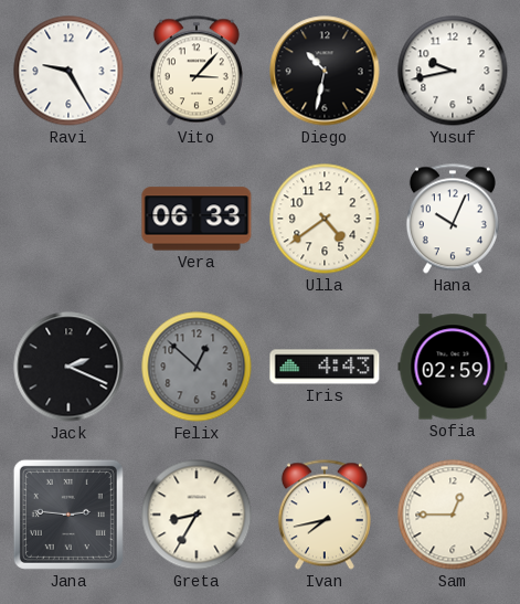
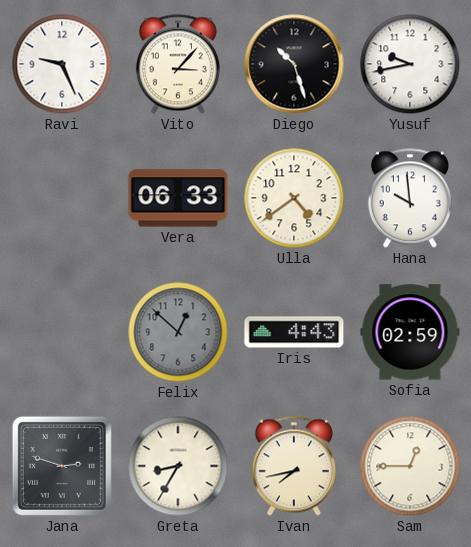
Ravi: 9:25 -> 9:26
Diego: 10:32 -> 10:27
Hana: 10:04 -> 9:59
Jack: 2:19 -> none
Jana: 2:46 -> 2:48
